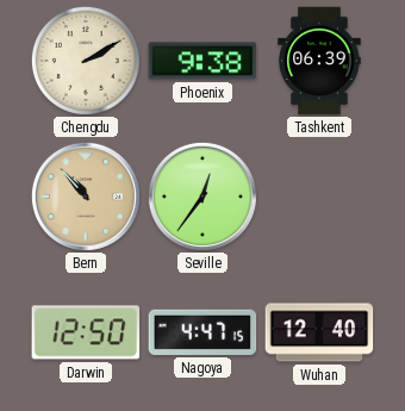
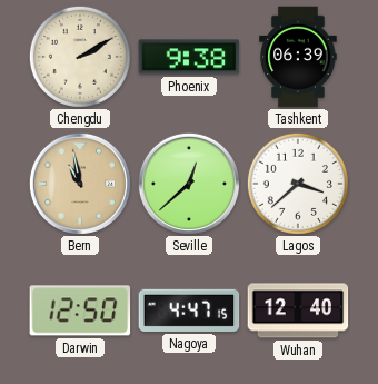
Bern: 10:53 -> 10:58
Seville: 12:36 -> 12:38
Lagos: none -> 3:38
